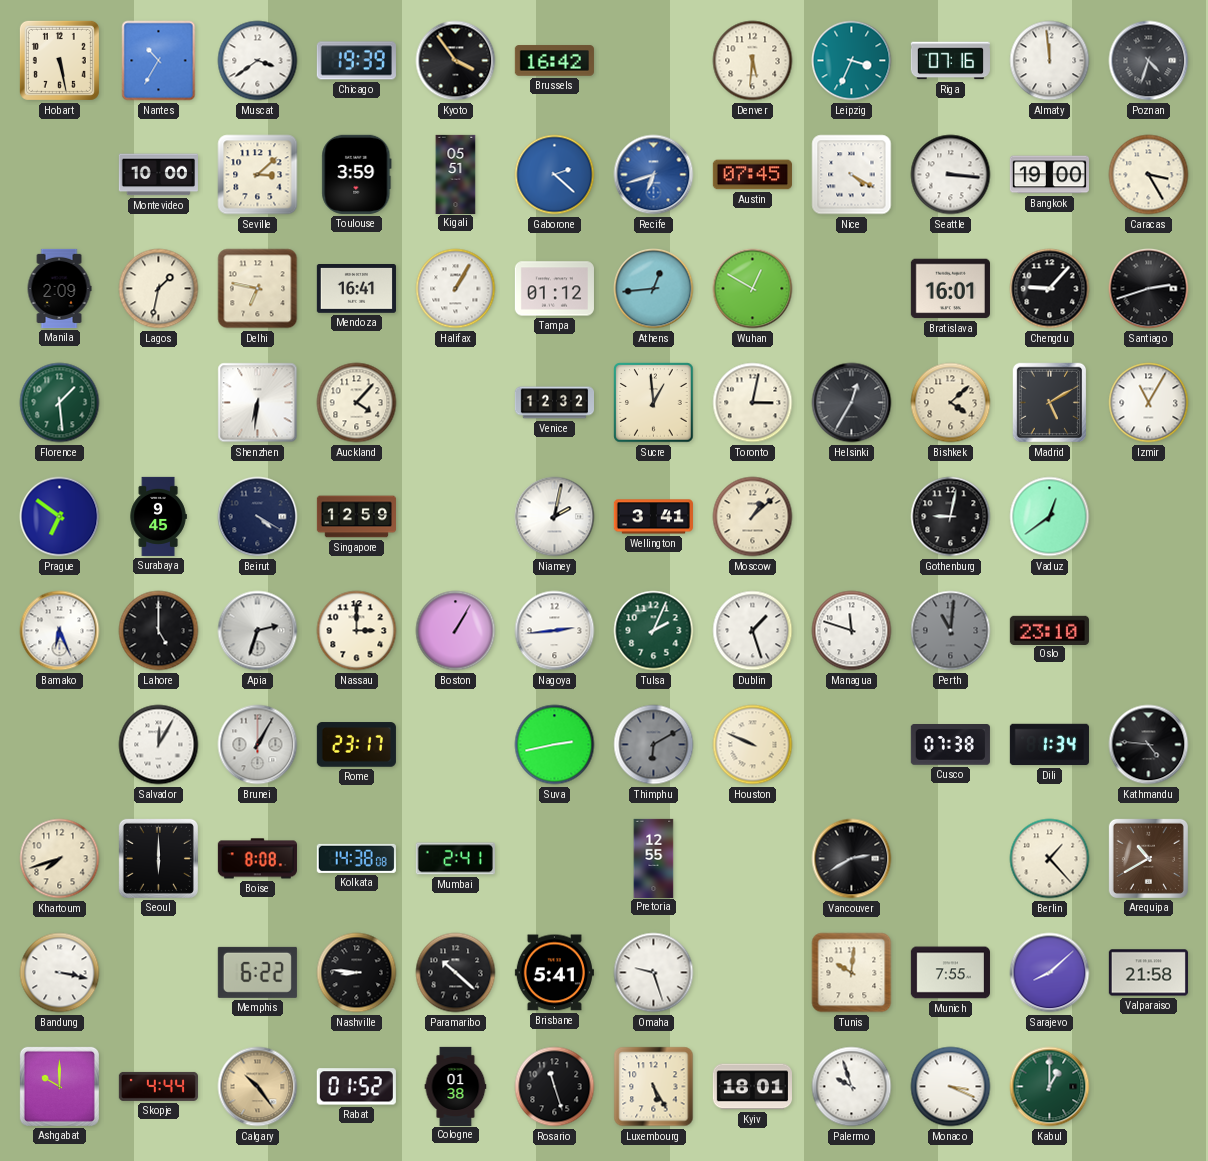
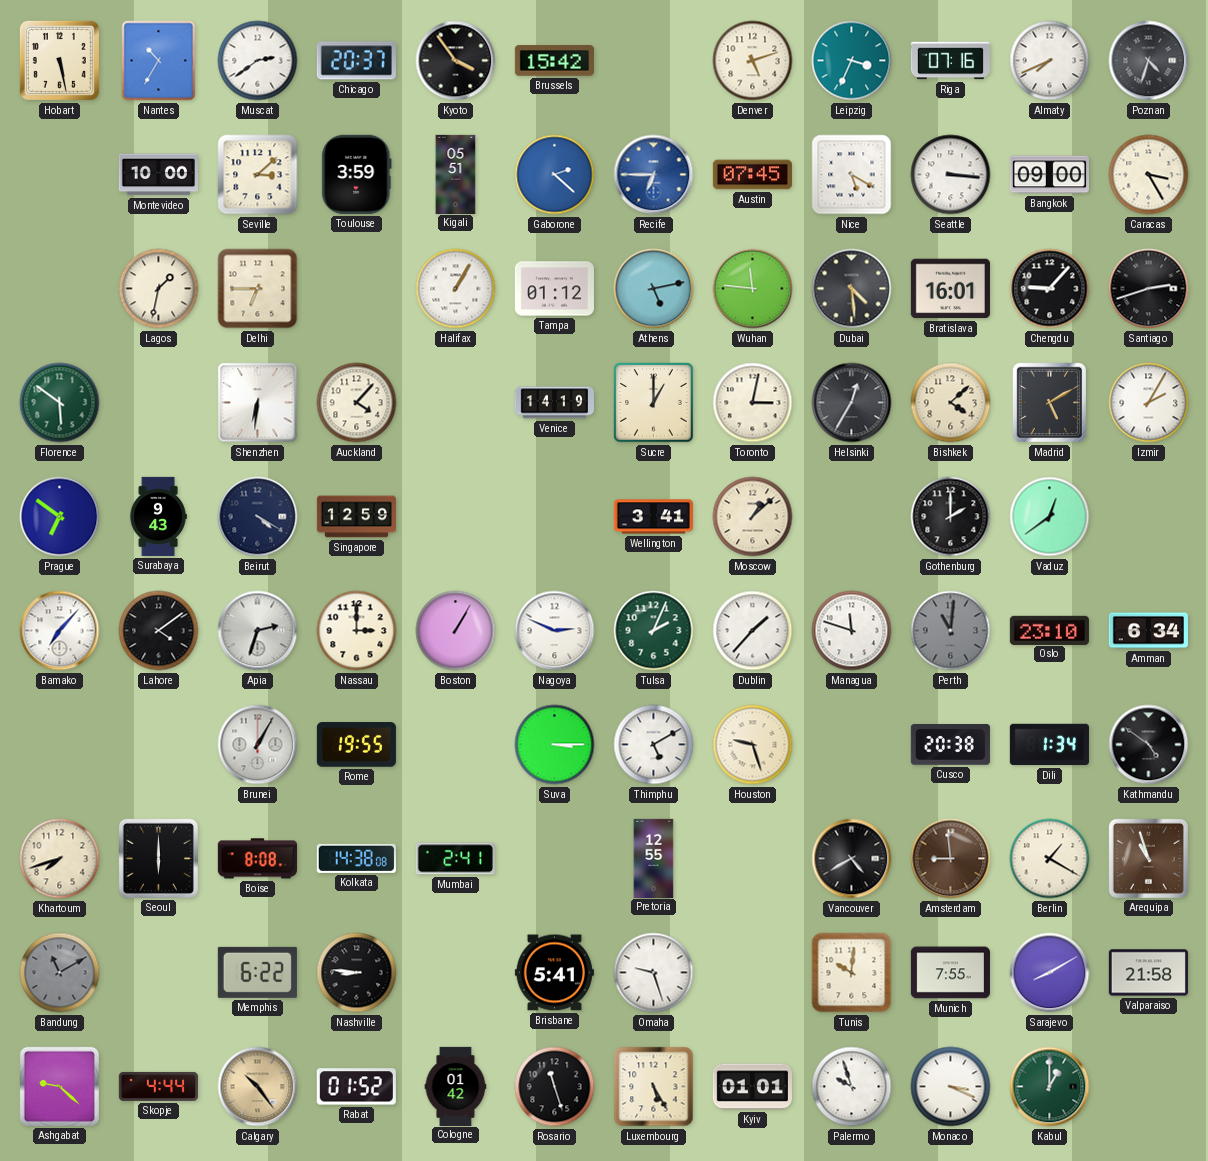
Muscat: 3:39 -> 2:39
Chicago: 19:39 -> 20:37
Brussels: 16:42 -> 15:42
Denver: 5:31 -> 5:12
Almaty: 11:59 -> 7:41
Recife: 6:42 -> 6:45
Nice: 4:20 -> 5:20
Bangkok: 19:00 -> 09:00
Manila: 2:09 -> none
Delhi: 6:47 -> 6:45
Mendoza: 16:41 -> none
Athens: 12:44 -> 5:13
Wuhan: 12:50 -> 11:46
Dubai: none -> 4:29
Florence: 1:29 -> 5:51
Venice: 12:32 -> 14:19
Sucre: 12:59 -> 1:00
Izmir: 11:05 -> 2:05
Surabaya: 9:45 -> 9:43
Niamey: 2:02 -> none
Gothenburg: 9:02 -> 2:00
Bamako: 6:26 -> 7:07
Lahore: 5:00 -> 4:09
Nagoya: 2:44 -> 2:49
Dublin: 1:27 -> 1:37
Amman: none -> 6:34
Salvador: 12:05 -> none
Rome: 23:17 -> 19:55
Suva: 2:43 -> 3:15
Thimphu: 6:10 -> 5:10
Thimphu dial: grey -> white
Houston: 9:49 -> 9:27
Cusco: 07:38 -> 20:38
Kathmandu: 4:46 -> 4:51
Vancouver: 2:40 -> 4:40
Amsterdam: none -> 8:59
Berlin: 1:23 -> 1:20
Arequipa: 10:40 -> 10:57
Bandung: 3:17 -> 11:10
Bandung dial: white -> grey
Paramaribo: 10:22 -> none
Sarajevo: 8:08 -> 8:10
Ashgabat: 10:00 -> 9:22
Cologne: 01:38 -> 01:42
Kyiv: 18:01 -> 01:01
